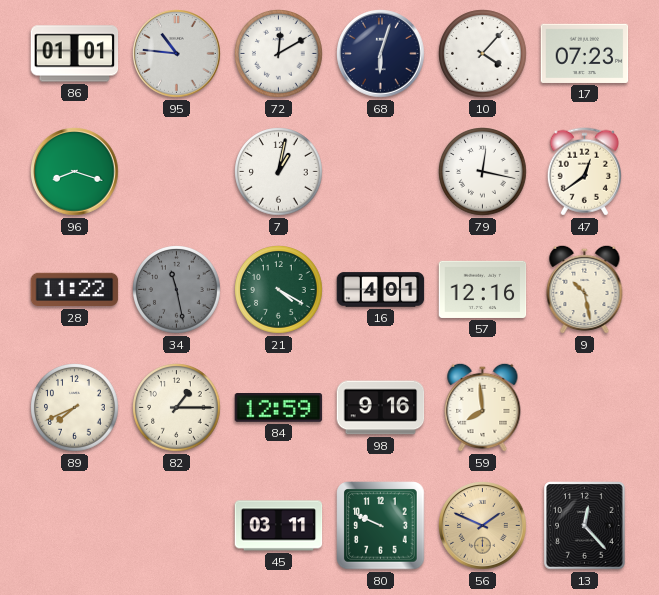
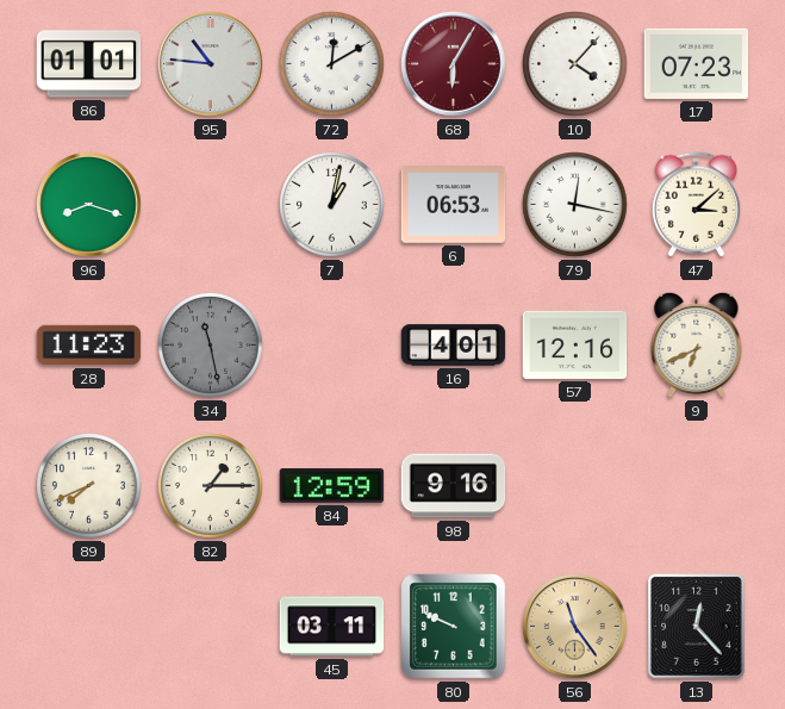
68: 6:03 -> 6:05
68 dial: navy -> burgundy
6: none -> 06:53
47: 12:39 -> 3:08
28: 11:22 -> 11:23
21: 4:20 -> none
9: 10:28 -> 6:41
59: 7:59 -> none
56: 1:49 -> 11:24
